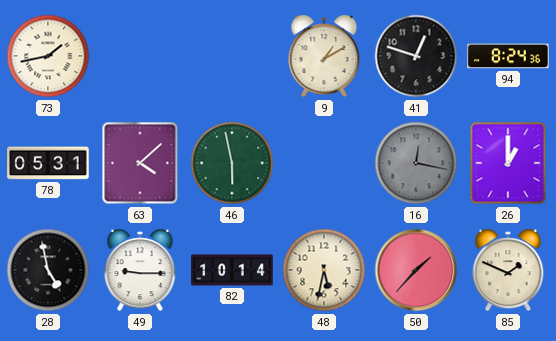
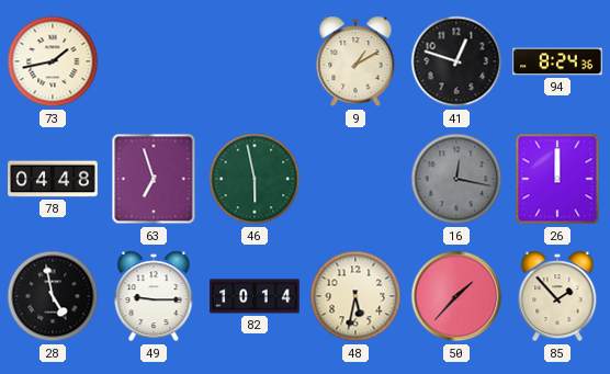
78: 05:31 -> 04:48
63: 4:08 -> 6:57
26: 1:00 -> 12:00
85: 1:49 -> 1:53
